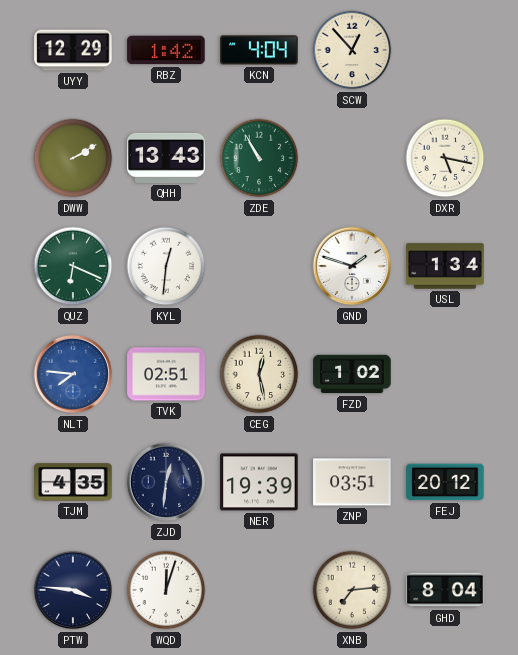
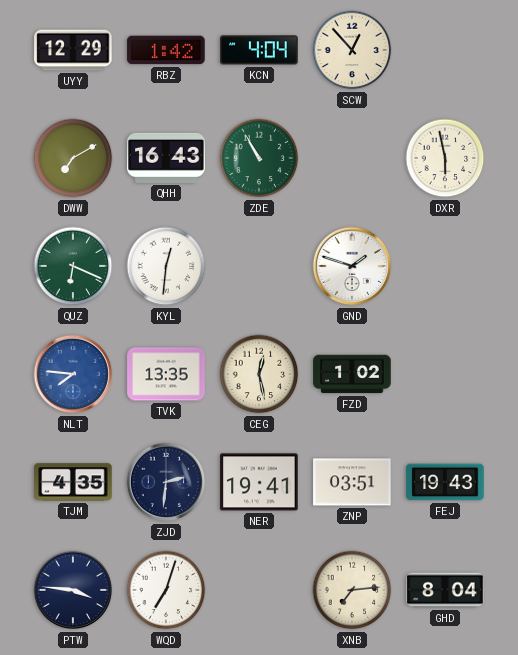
DWW: 2:10 -> 7:10
QHH: 13:43 -> 16:43
DXR: 5:17 -> 5:58
USL: 1:34 -> none
TVK: 02:51 -> 13:35
ZJD: 12:31 -> 2:31
NER: 19:39 -> 19:41
FEJ: 20:12 -> 19:43
WQD: 12:03 -> 7:03
